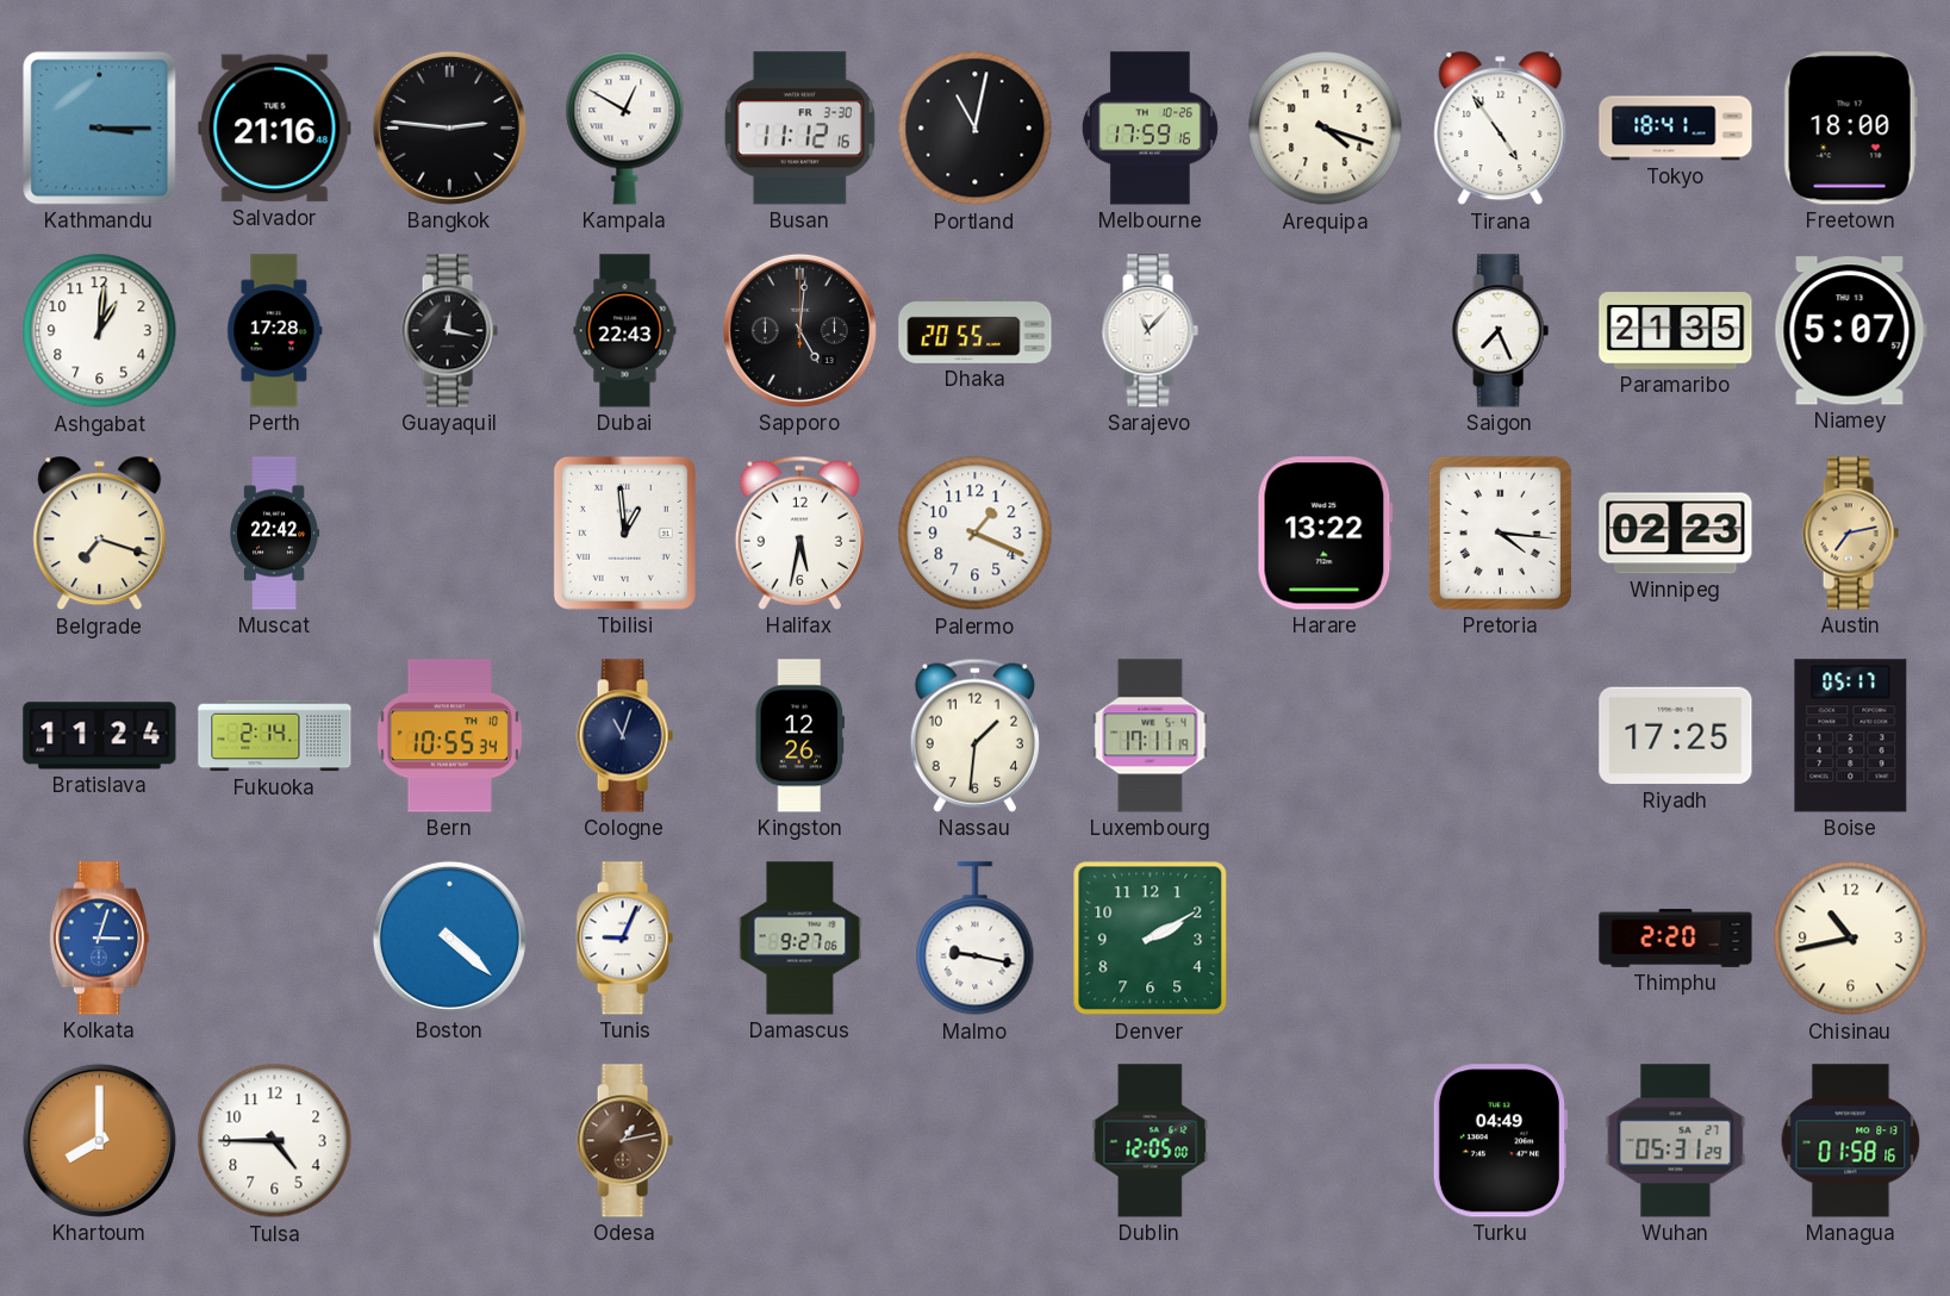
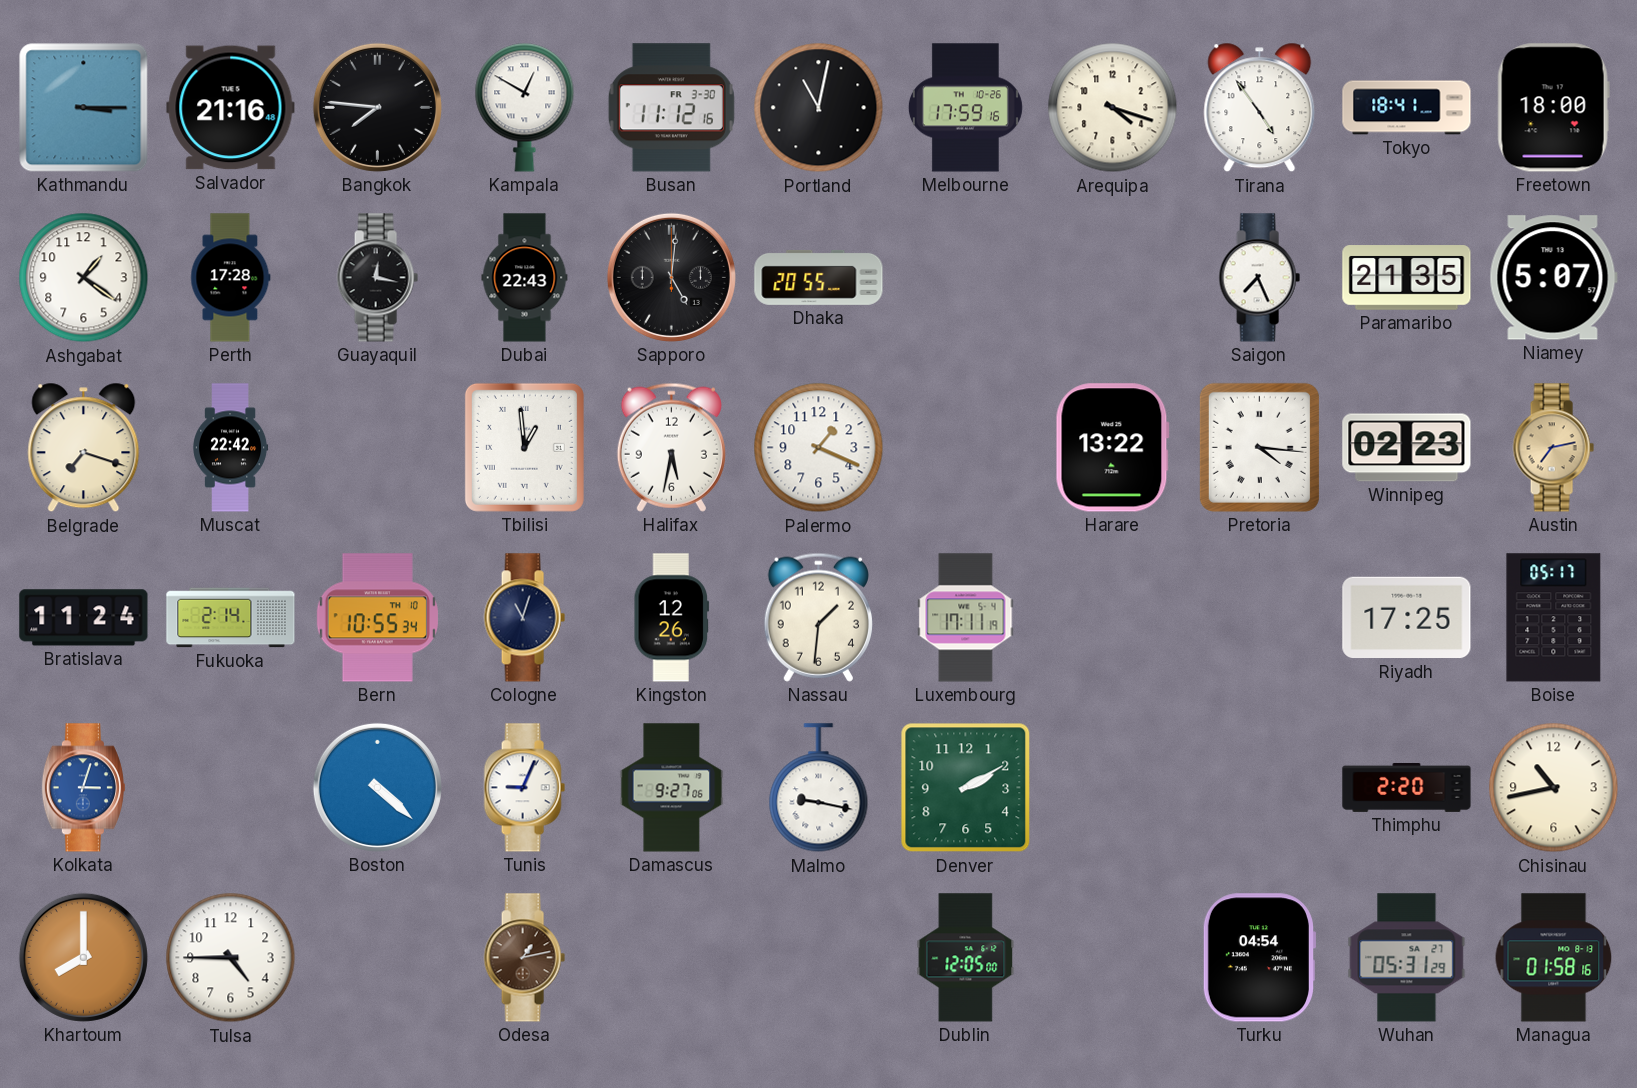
Bangkok: 2:46 -> 7:46
Ashgabat: 1:01 -> 1:21
Sarajevo: 11:07 -> none
Turku: 04:49 -> 04:54
